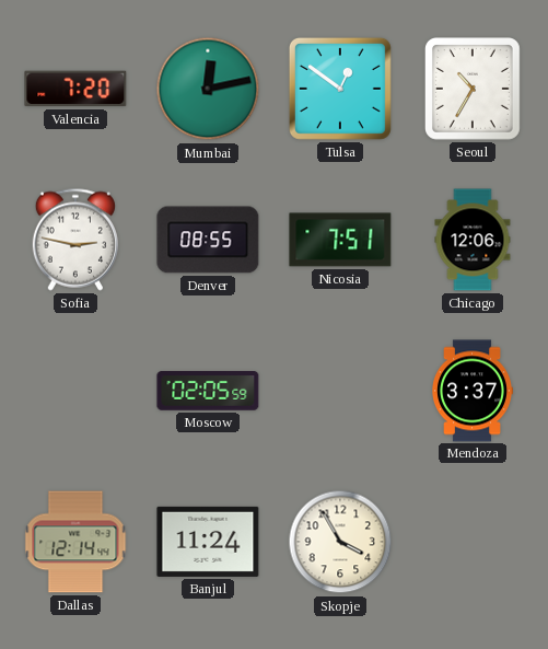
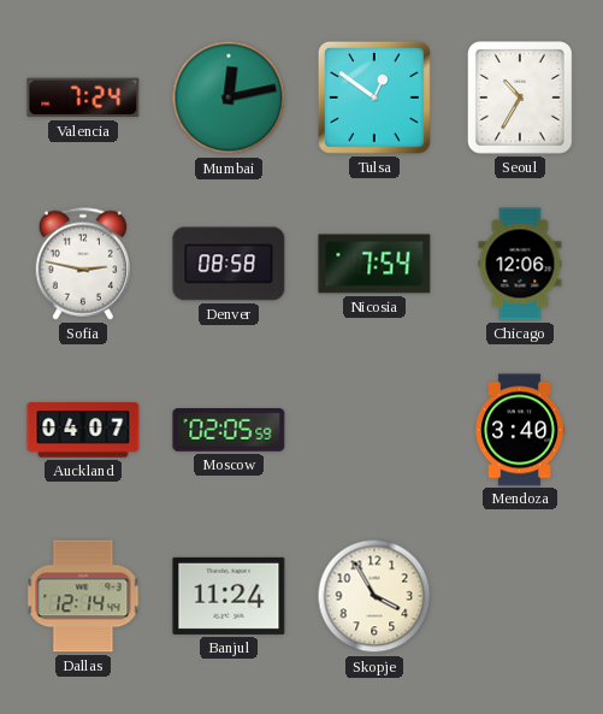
Valencia: 7:20 -> 7:24
Denver: 08:55 -> 08:58
Nicosia: 7:51 -> 7:54
Auckland: none -> 04:07
Mendoza: 3:37 -> 3:40
